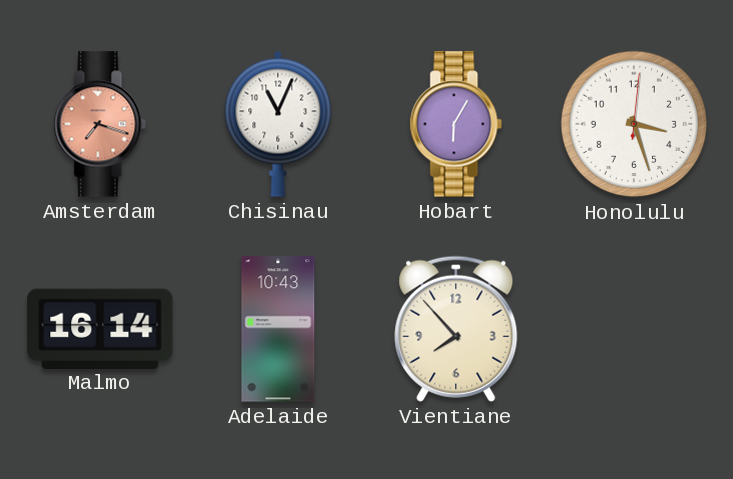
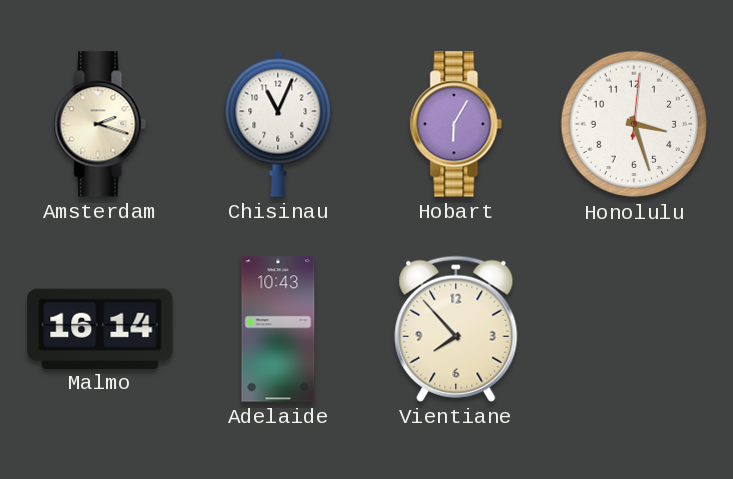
Amsterdam: 7:18 -> 2:18
Amsterdam dial: salmon -> cream
